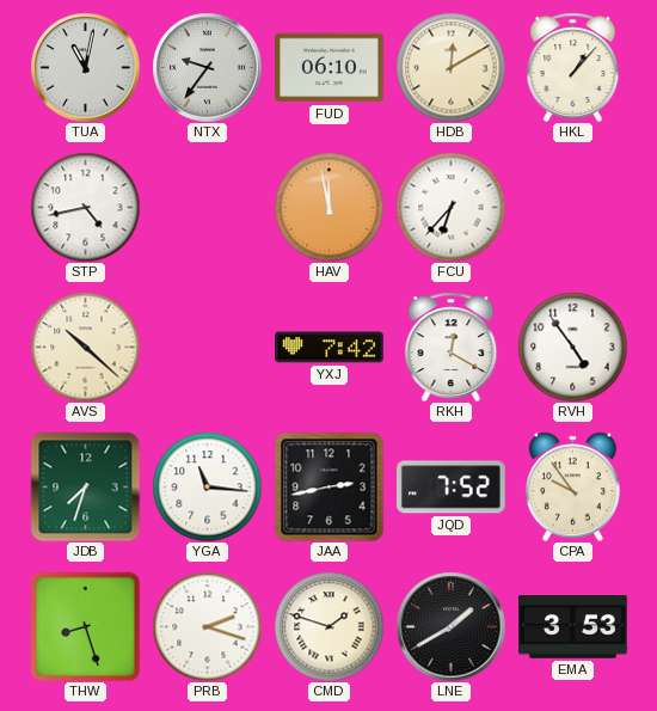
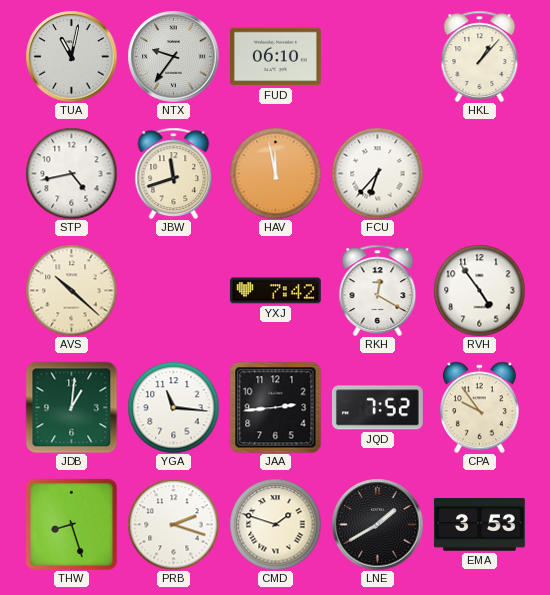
HDB: 12:10 -> none
JBW: none -> 11:42
JDB: 7:33 -> 1:01
JAA: 2:43 -> 2:44
